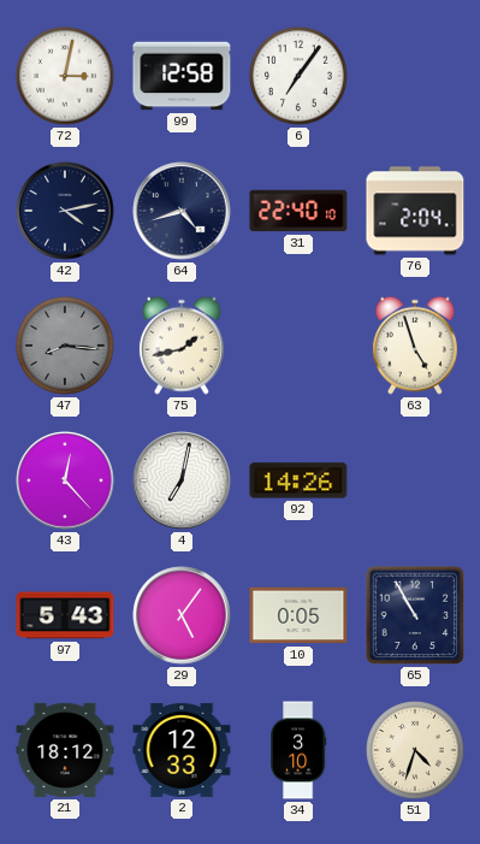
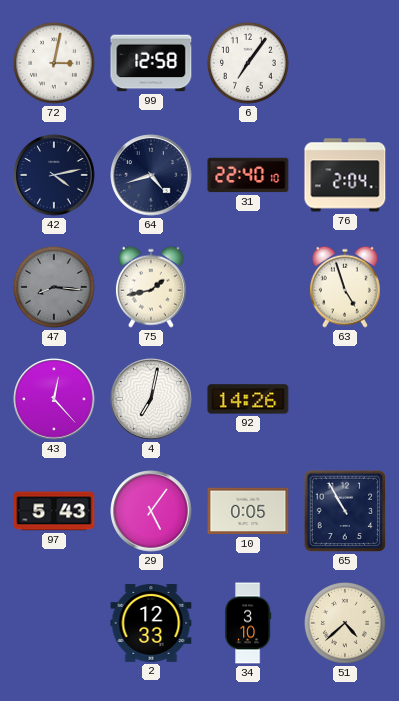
21: 18:12 -> none
51: 4:33 -> 4:38
